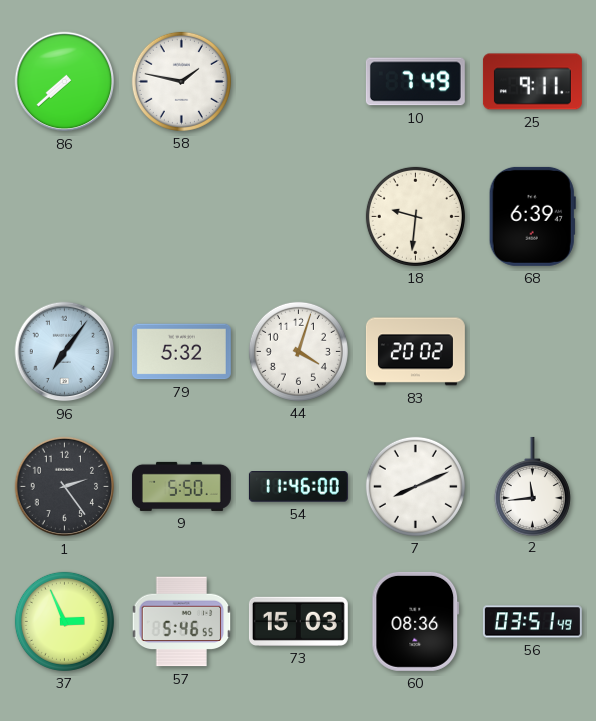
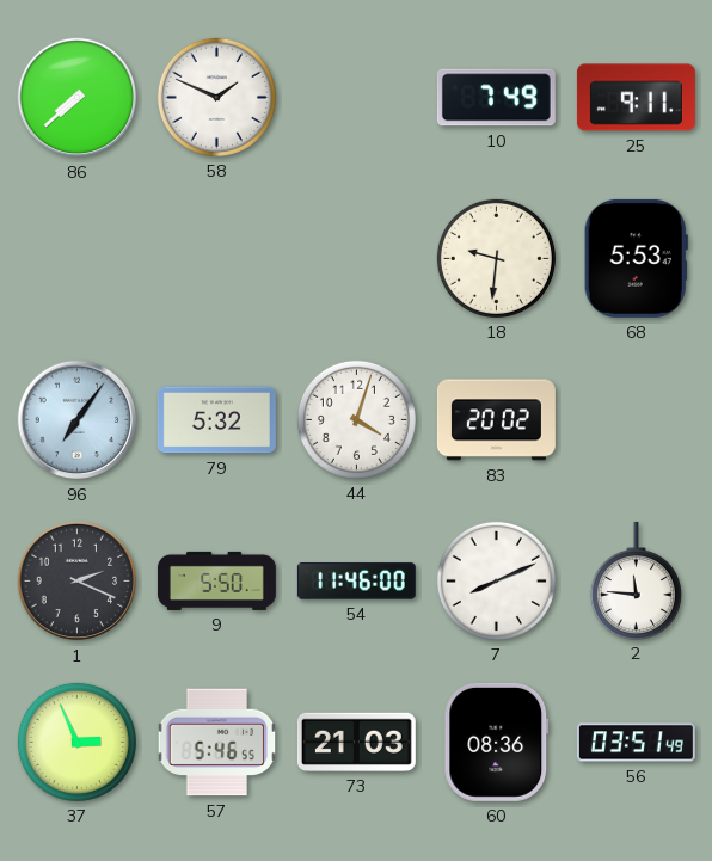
58: 1:47 -> 1:49
68: 6:39 -> 5:53
1: 2:24 -> 2:19
2: 11:44 -> 11:46
73: 15:03 -> 21:03
